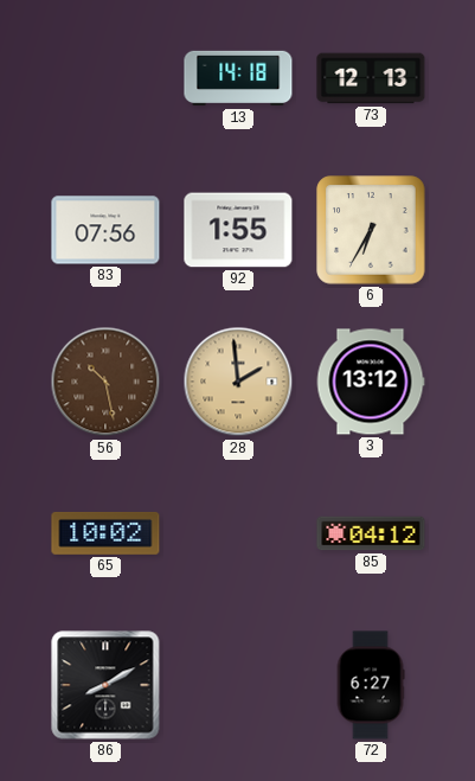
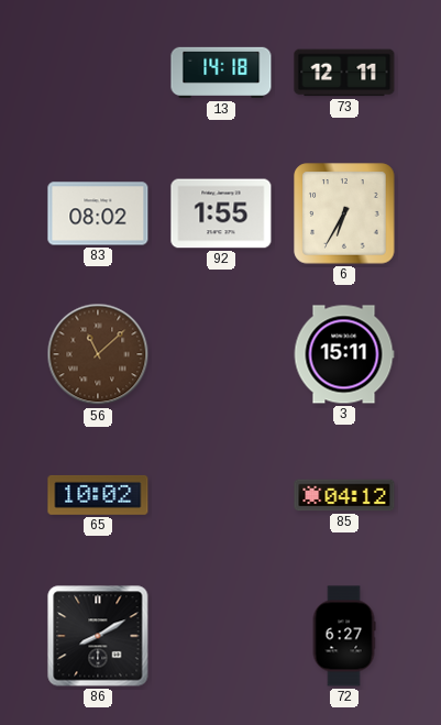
73: 12:13 -> 12:11
83: 07:56 -> 08:02
56: 10:28 -> 11:08
28: 1:59 -> none
3: 13:12 -> 15:11
